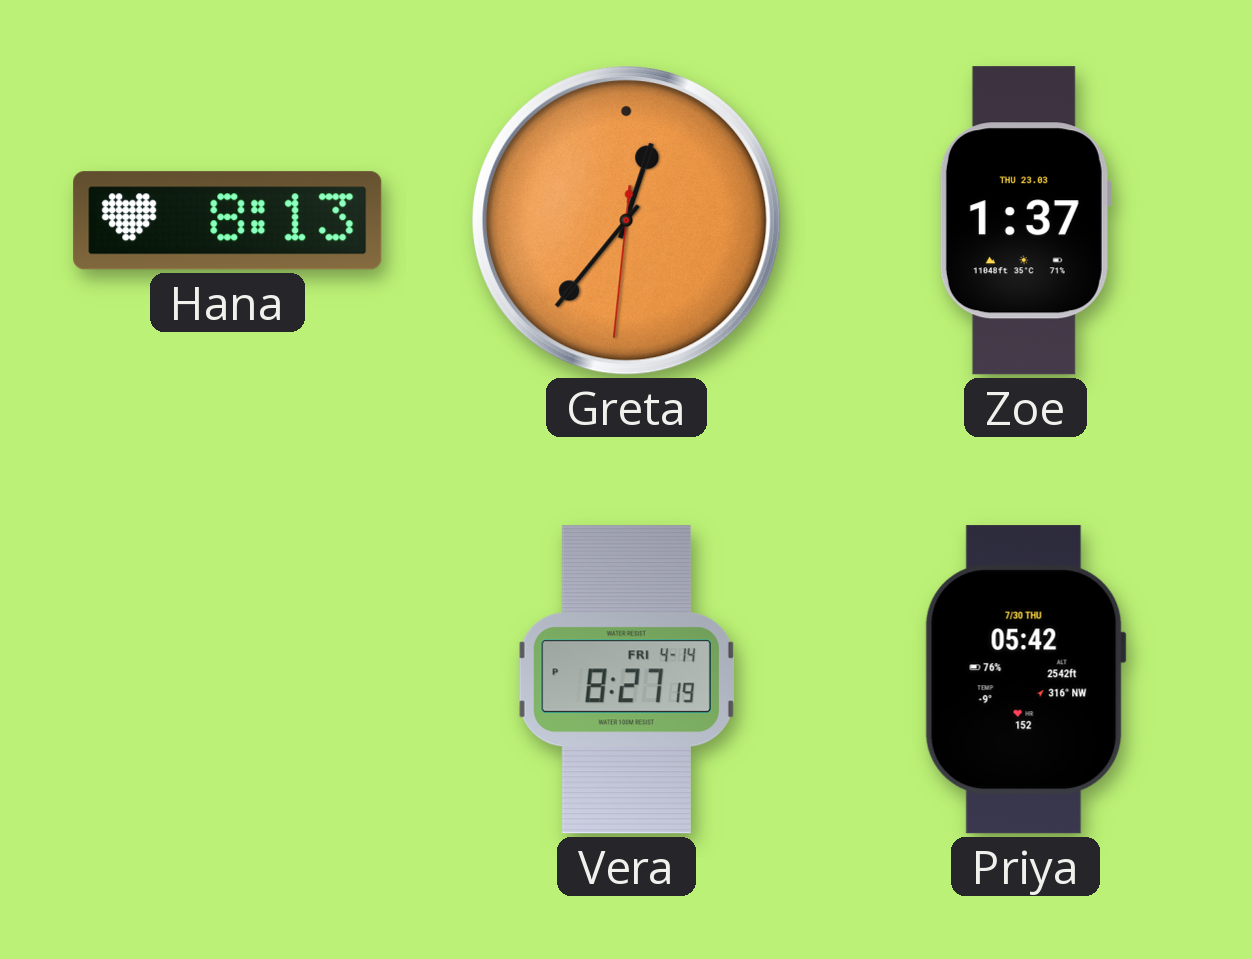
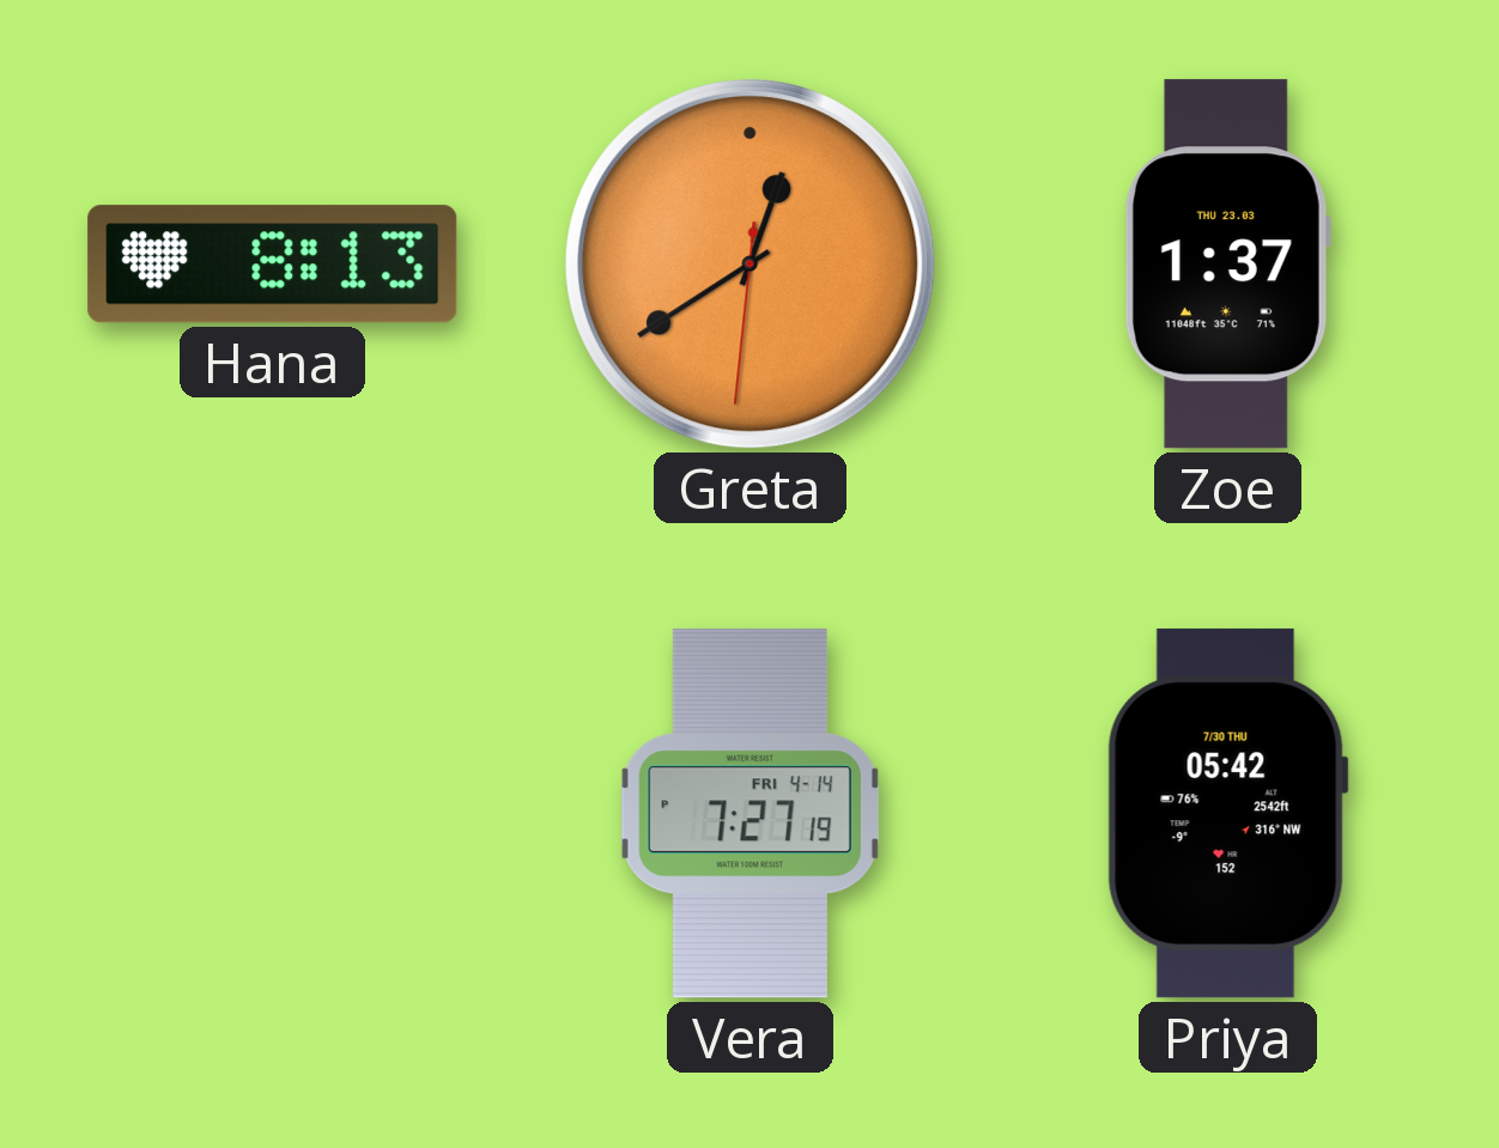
Greta: 12:36 -> 12:39
Vera: 8:27 -> 7:27
